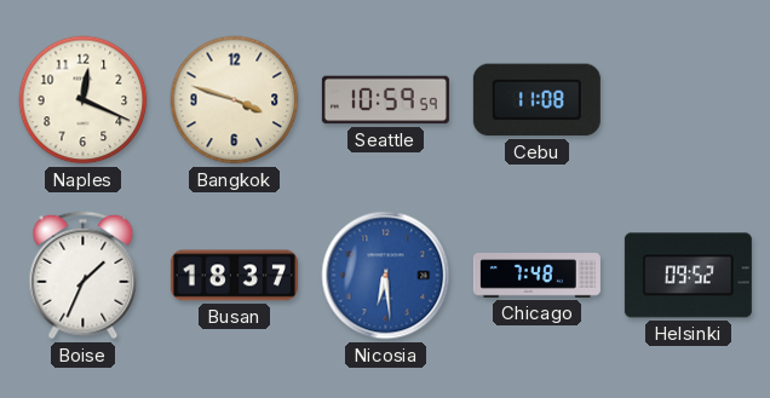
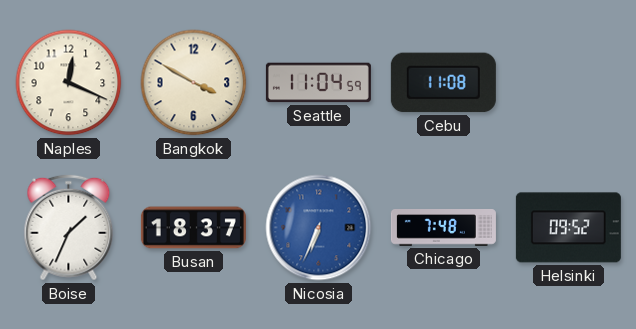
Bangkok: 3:48 -> 3:50
Seattle: 10:59 -> 11:04
Nicosia: 6:29 -> 6:34
